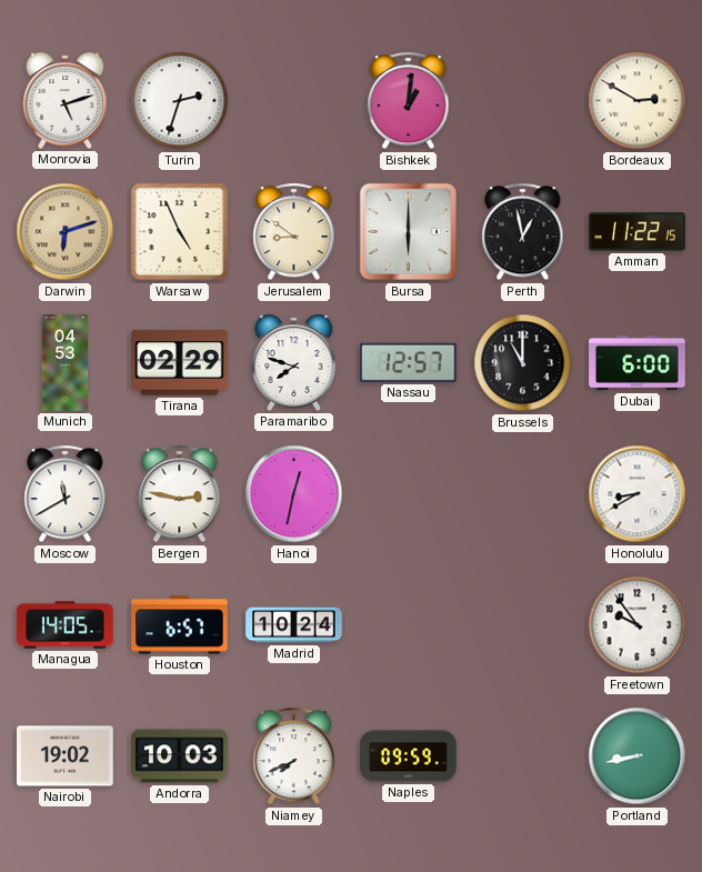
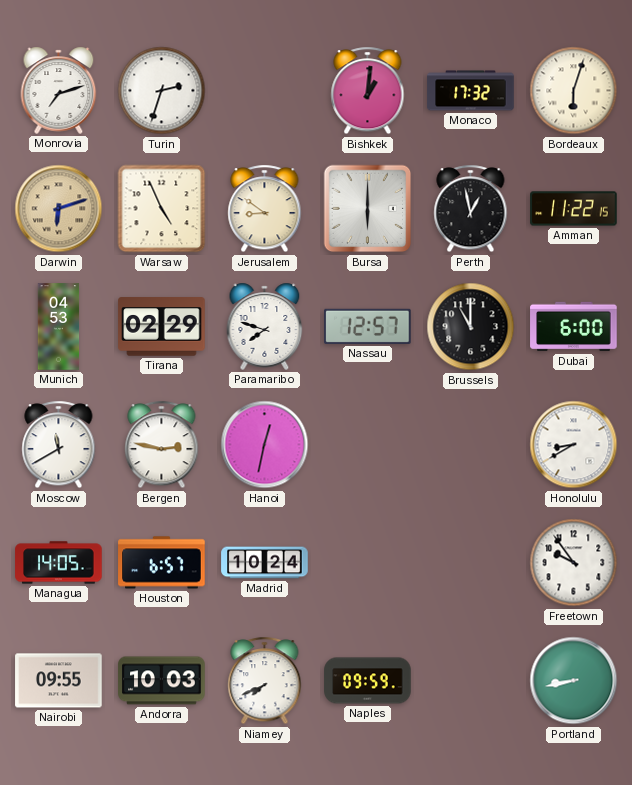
Monrovia: 5:12 -> 7:12
Monaco: none -> 17:32
Bordeaux: 2:50 -> 6:03
Nairobi: 19:02 -> 09:55
